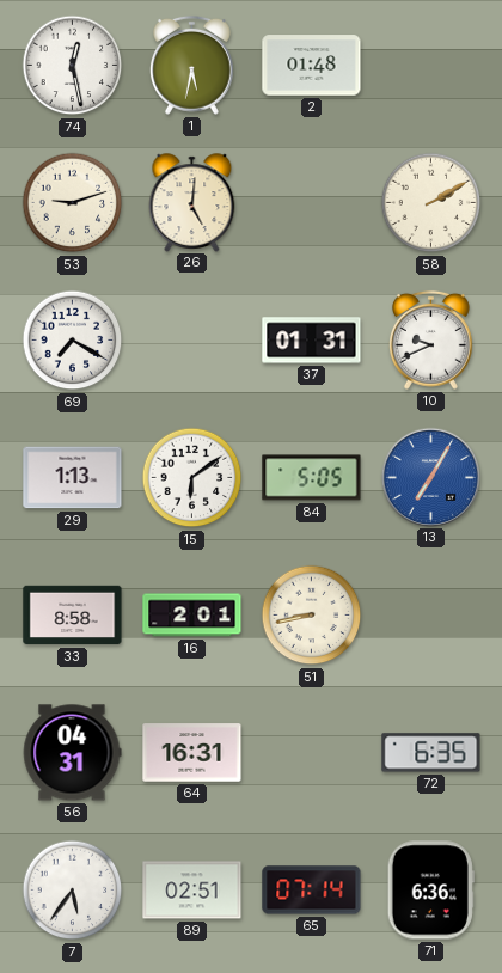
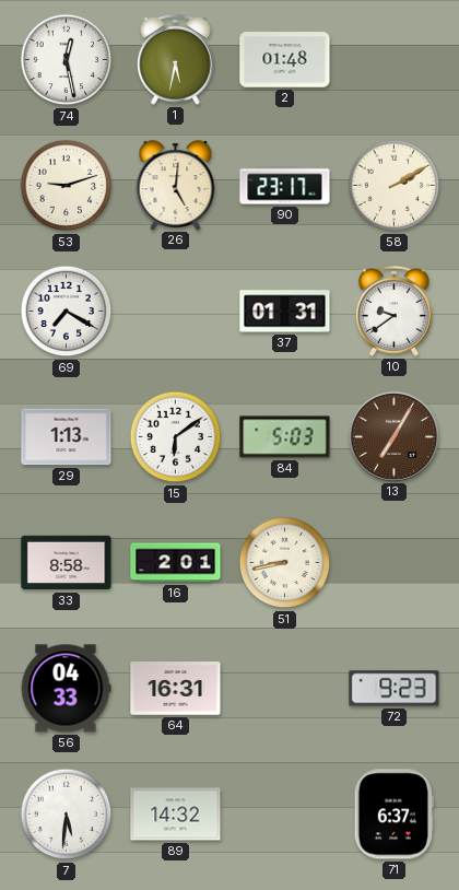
90: none -> 23:17
10: 9:41 -> 9:39
84: 5:05 -> 5:03
13 dial: blue -> brown
56: 04:31 -> 04:33
72: 6:35 -> 9:23
7: 5:36 -> 5:31
89: 02:51 -> 14:32
65: 07:14 -> none
71: 6:36 -> 6:37
